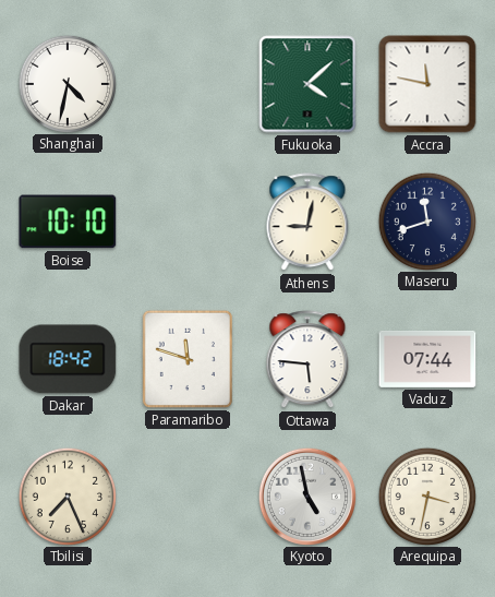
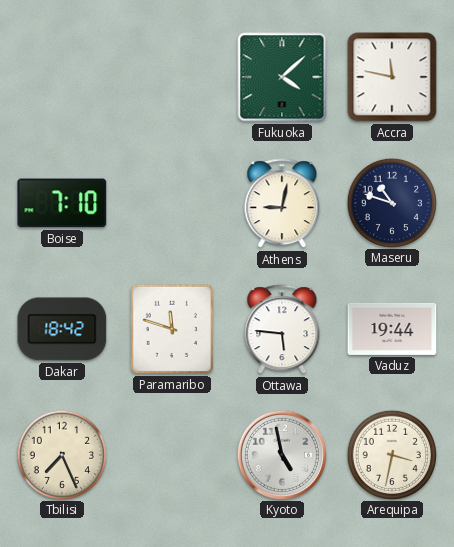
Shanghai: 4:32 -> none
Boise: 10:10 -> 7:10
Maseru: 11:42 -> 10:48
Vaduz: 07:44 -> 19:44
